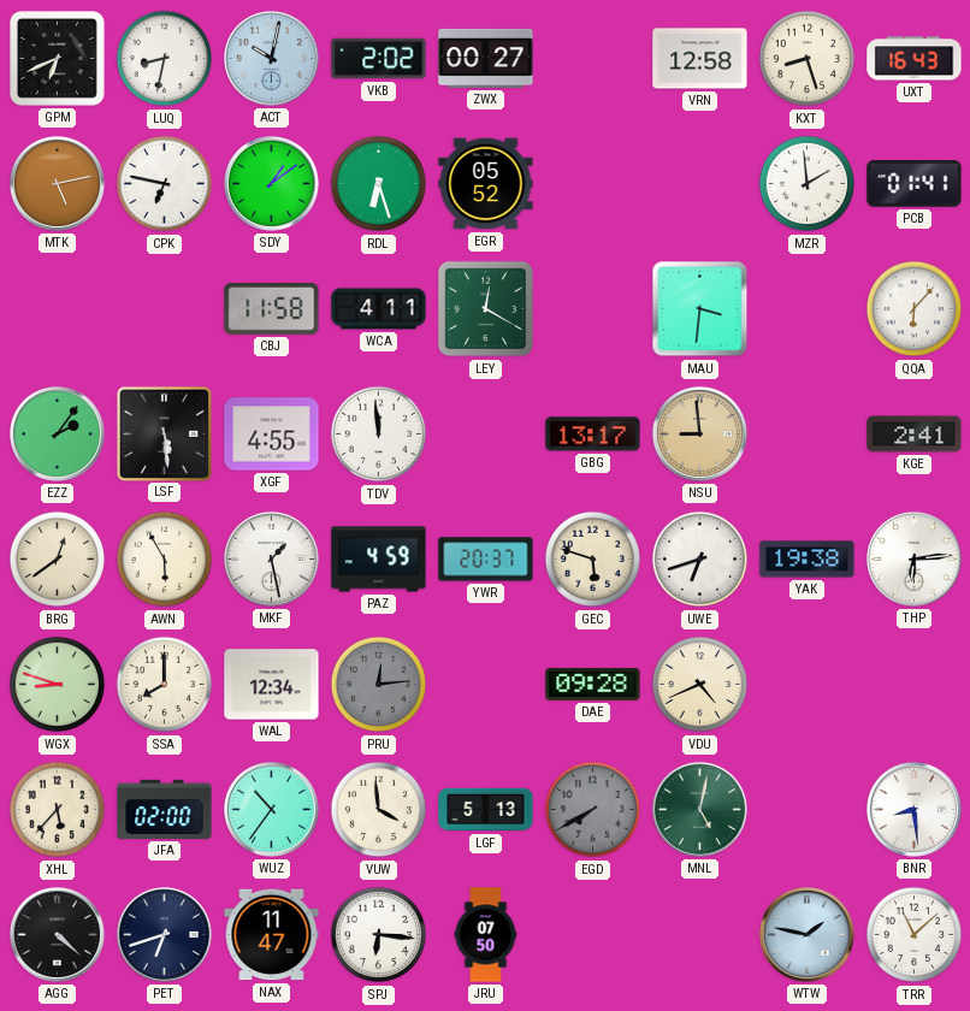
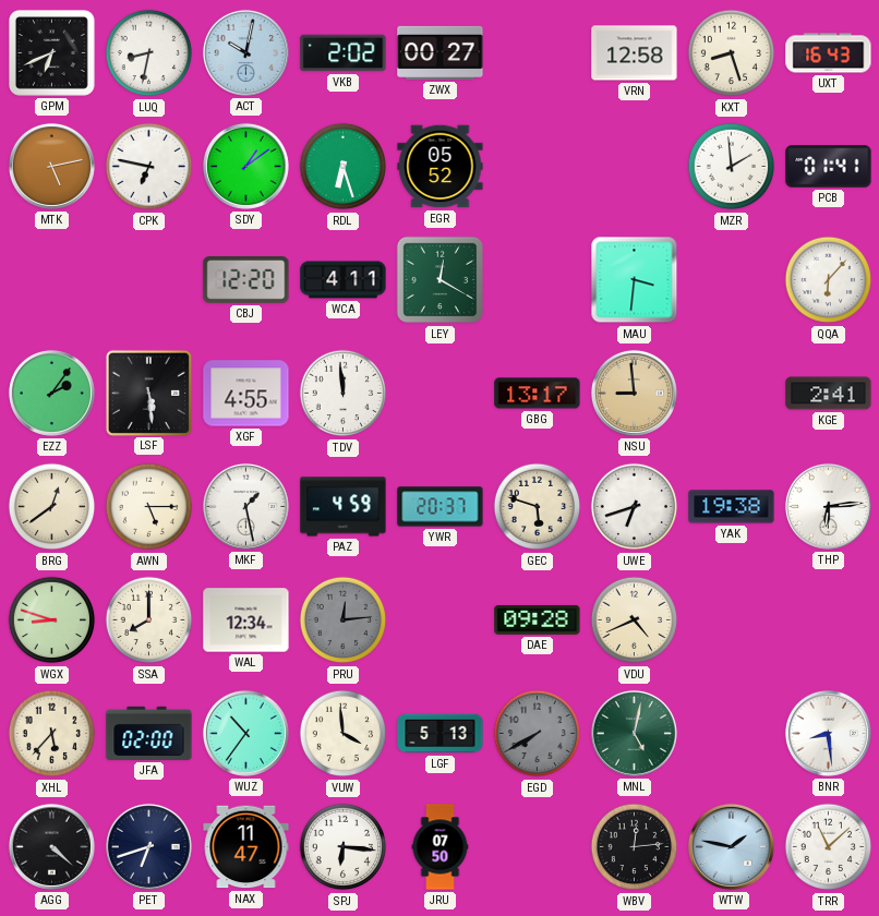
CBJ: 11:58 -> 12:20
AWN: 5:55 -> 5:15
WBV: none -> 12:14
